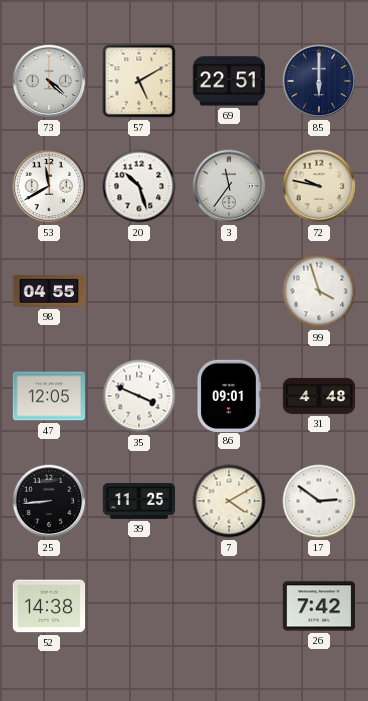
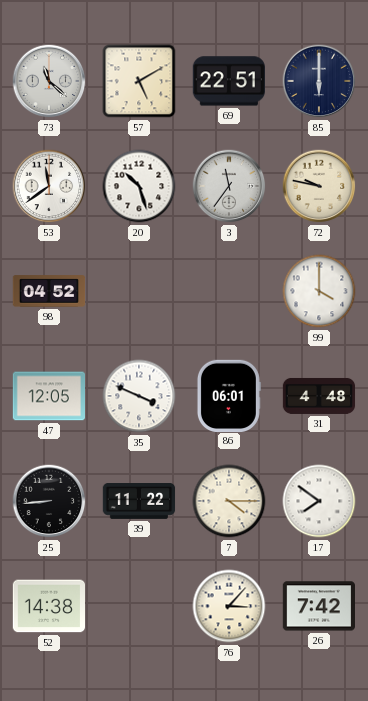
73: 4:22 -> 11:22
53: 11:40 -> 11:39
98: 04:55 -> 04:52
99: 3:57 -> 4:00
86: 09:01 -> 06:01
39: 11:25 -> 11:22
7: 4:10 -> 4:15
17: 2:51 -> 7:51
76: none -> 3:07
